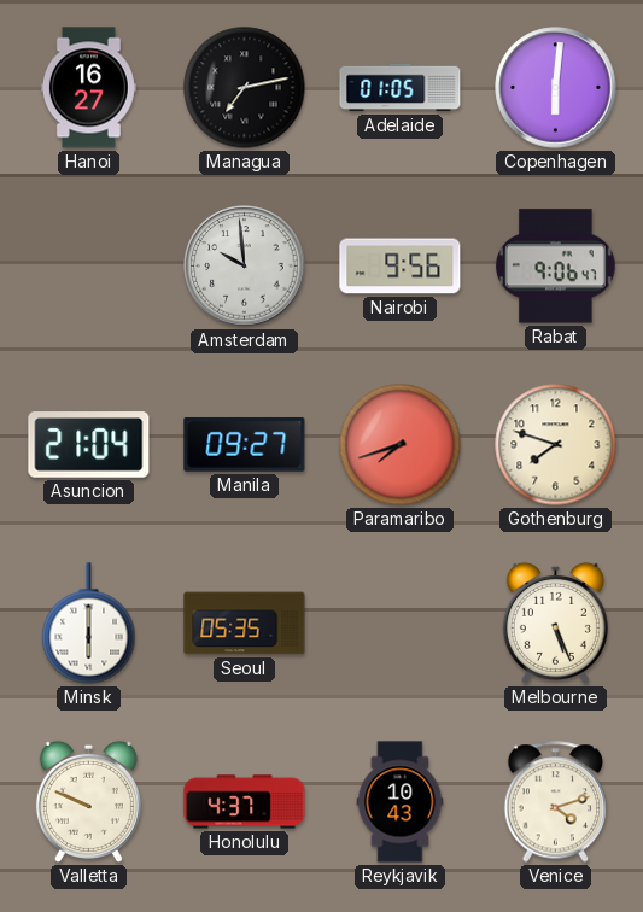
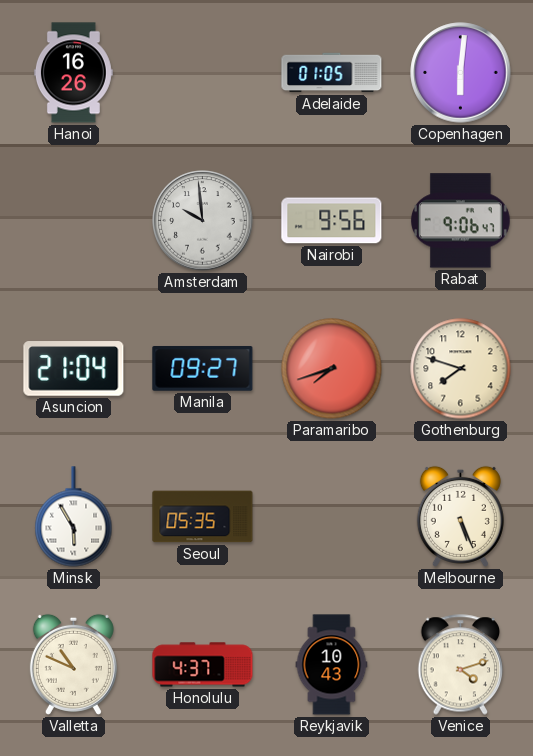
Hanoi: 16:27 -> 16:26
Managua: 7:13 -> none
Minsk: 6:00 -> 5:55
Valletta: 9:49 -> 10:49
